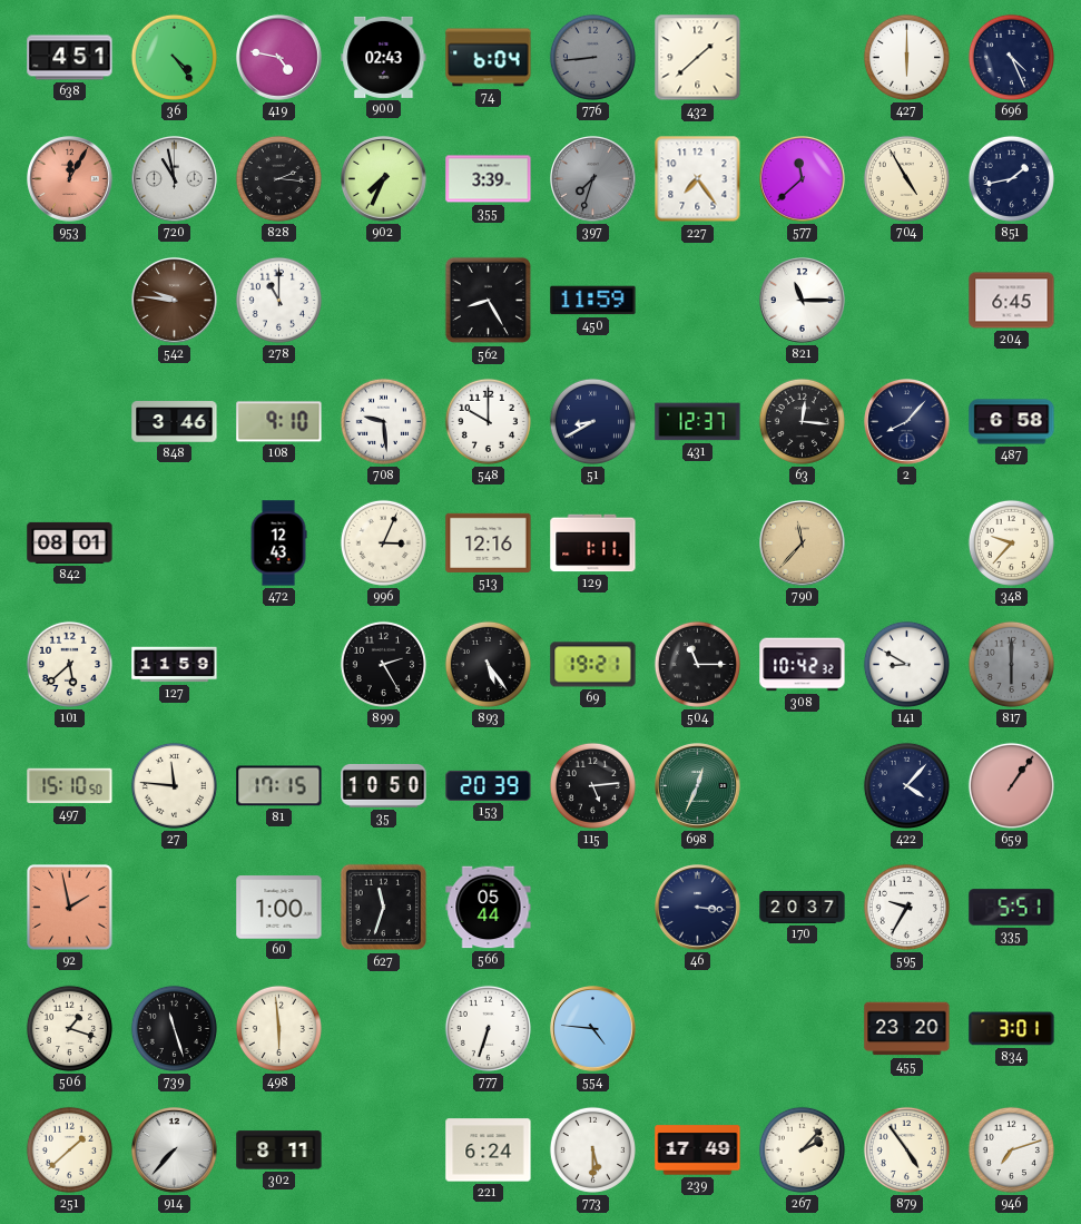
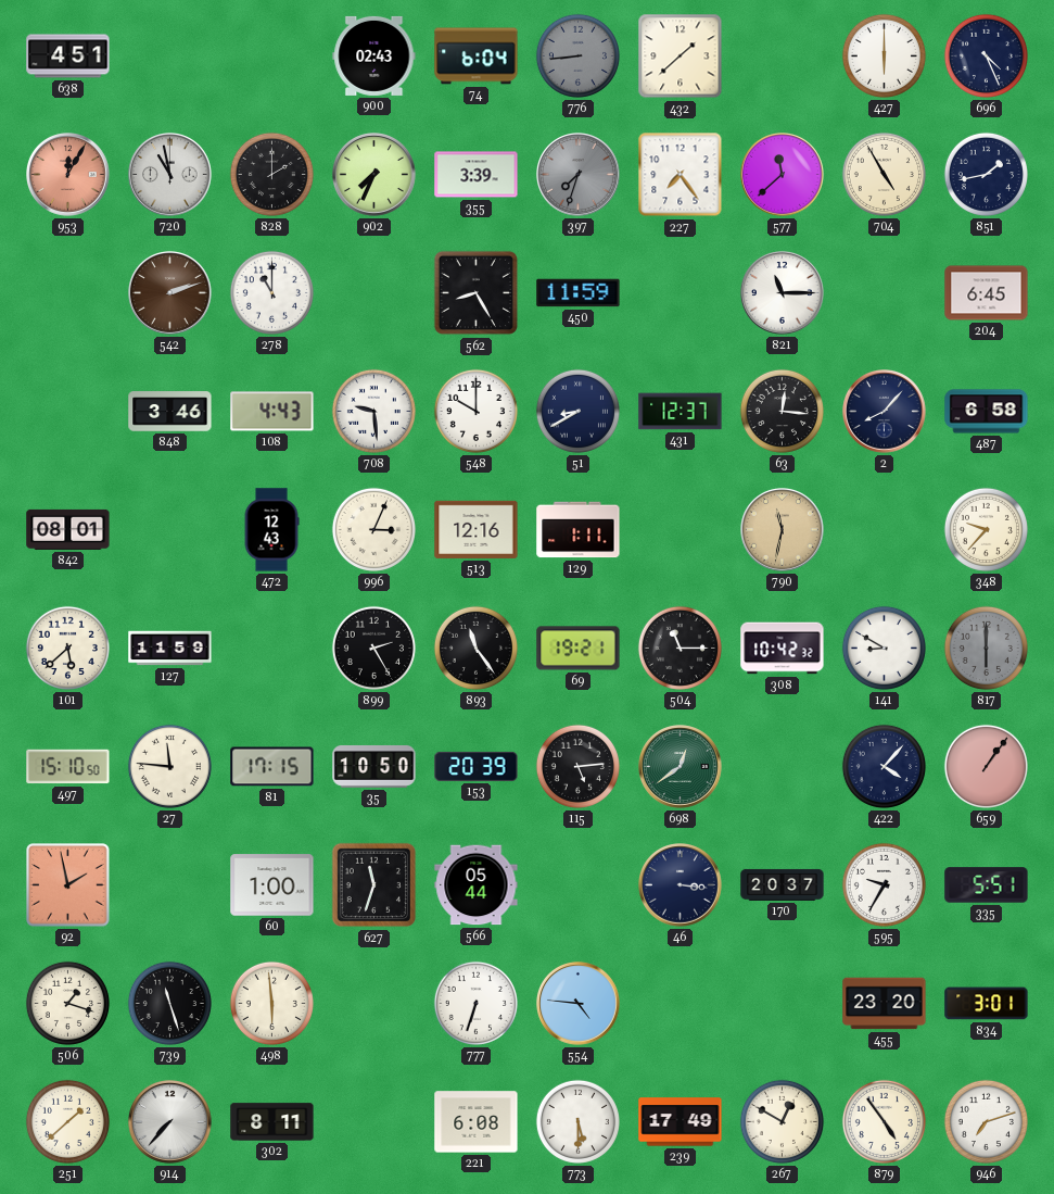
36: 4:24 -> none
419: 4:47 -> none
828: 2:16 -> 2:00
542: 9:46 -> 2:12
108: 9:10 -> 4:43
790: 11:37 -> 11:32
893: 5:24 -> 11:24
698: 12:34 -> 12:39
221: 6:24 -> 6:08
267: 2:07 -> 12:50
